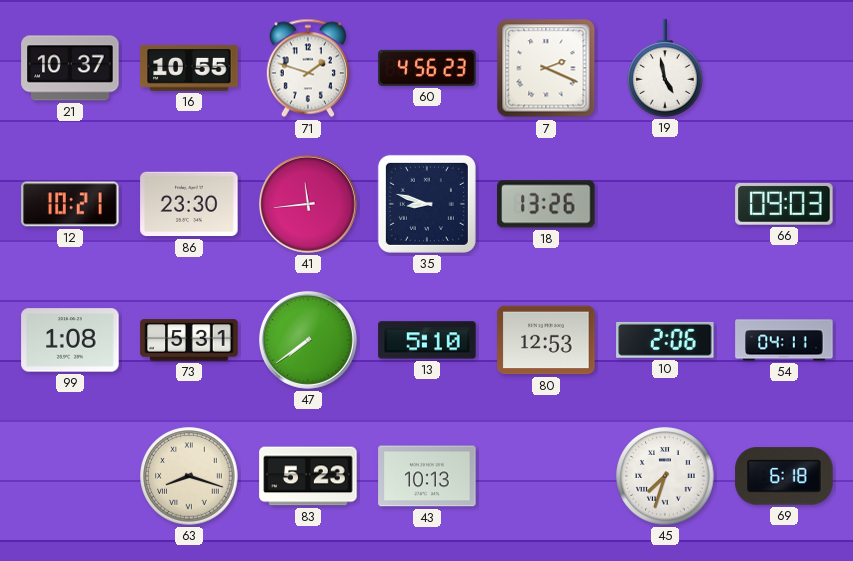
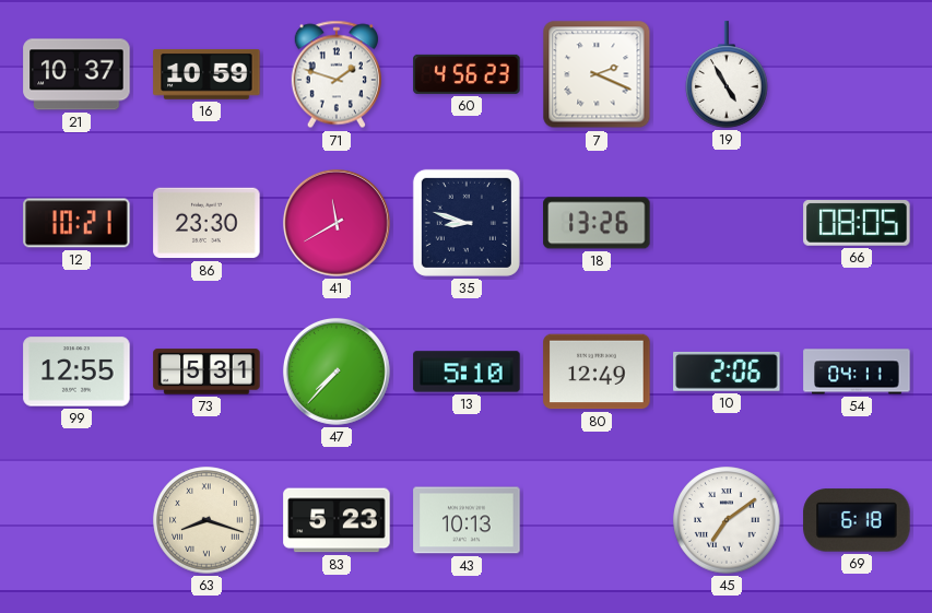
16: 10:55 -> 10:59
19: 4:58 -> 4:55
41: 11:44 -> 11:40
66: 09:03 -> 08:05
99: 1:08 -> 12:55
47: 7:39 -> 7:37
80: 12:53 -> 12:49
45: 7:33 -> 7:09
